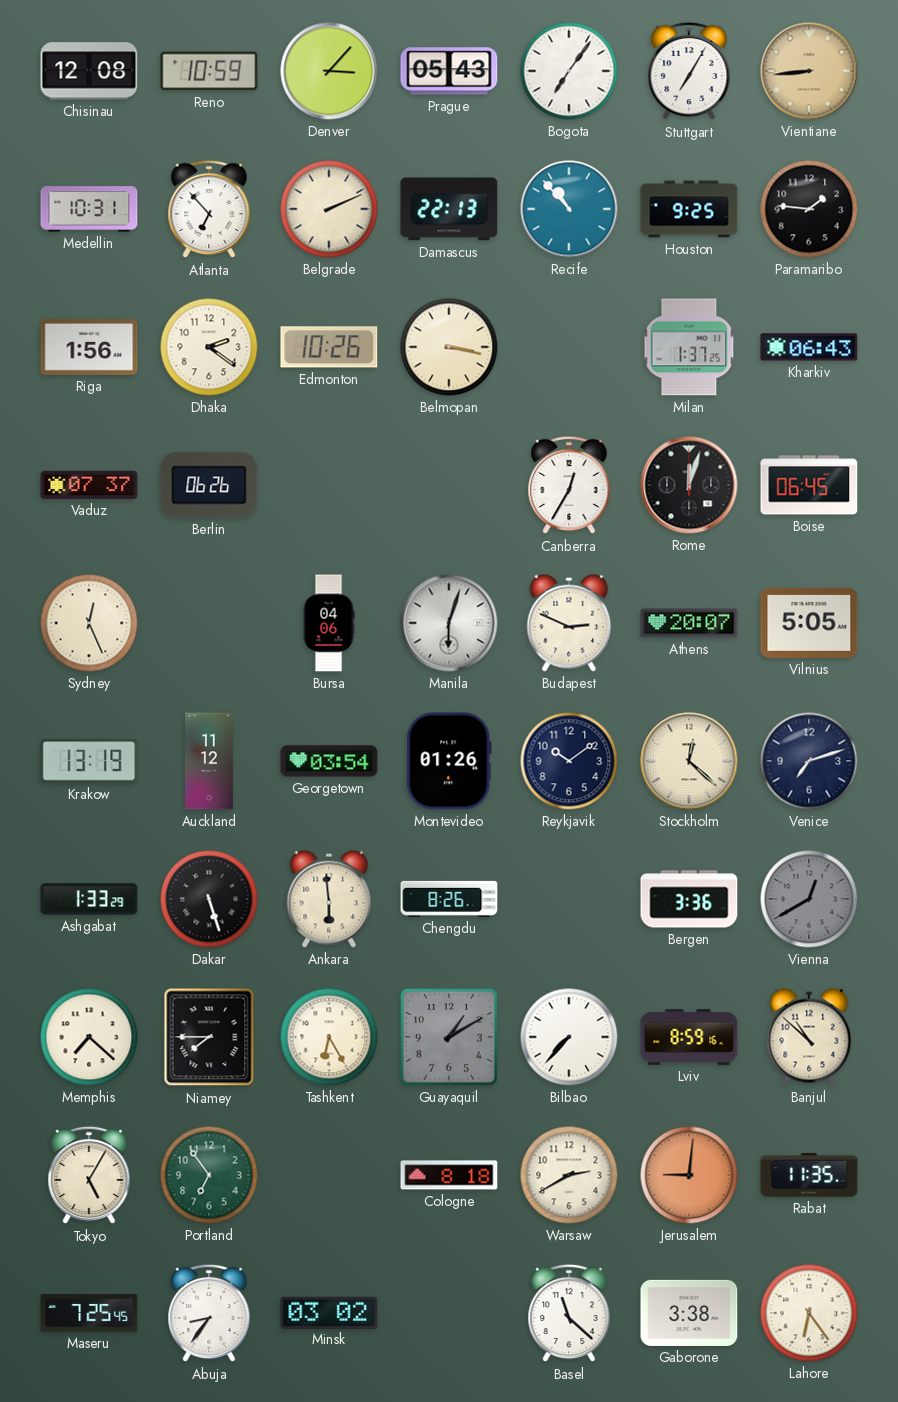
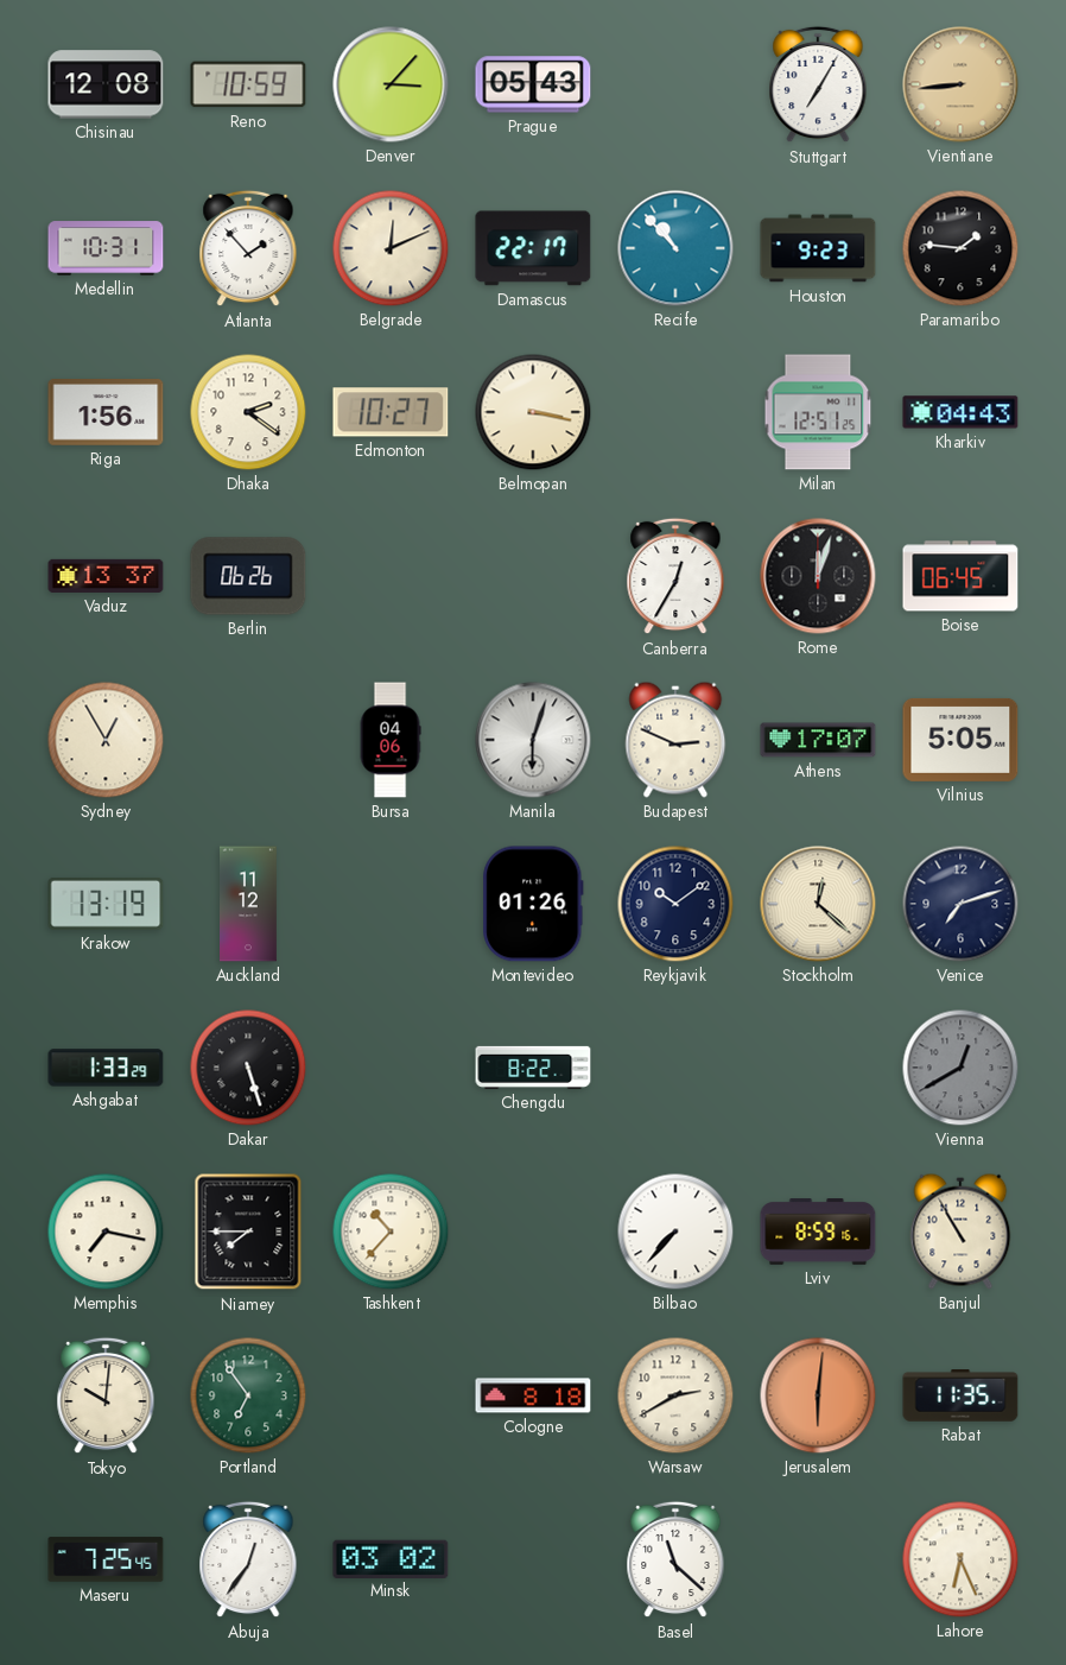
Bogota: 7:06 -> none
Atlanta: 6:53 -> 1:53
Belgrade: 2:11 -> 12:11
Damascus: 22:13 -> 22:17
Houston: 9:25 -> 9:23
Edmonton: 10:26 -> 10:27
Milan: 1:37 -> 12:51
Kharkiv: 06:43 -> 04:43
Vaduz: 07:37 -> 13:37
Sydney: 12:26 -> 12:55
Athens: 20:07 -> 17:07
Georgetown: 03:54 -> none
Ankara: 5:59 -> none
Chengdu: 8:26 -> 8:22
Bergen: 3:36 -> none
Memphis: 7:22 -> 7:17
Tashkent: 6:25 -> 10:37
Guayaquil: 1:10 -> none
Banjul: 10:52 -> 10:55
Tokyo: 5:05 -> 10:01
Jerusalem: 9:01 -> 6:01
Abuja: 8:36 -> 12:36
Gaborone: 3:38 -> none
Lahore: 6:24 -> 6:26
